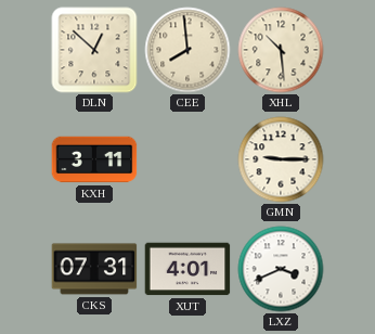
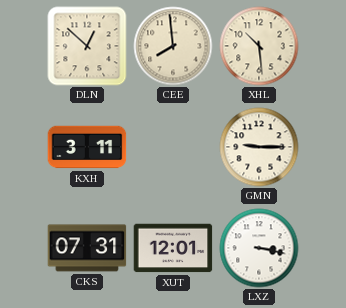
XUT: 4:01 -> 12:01
LXZ: 3:41 -> 3:17
